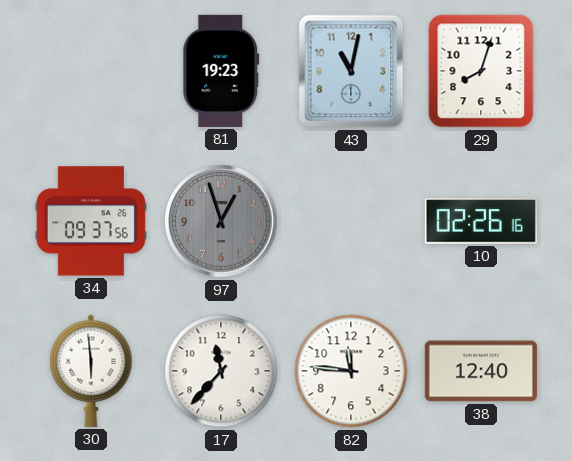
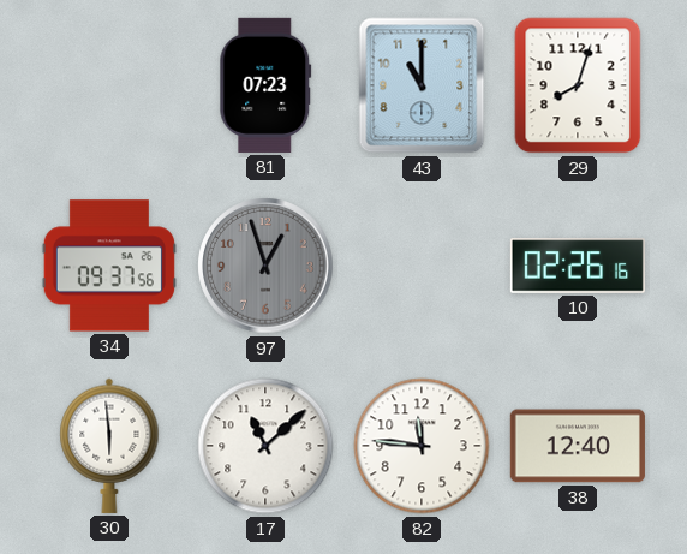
81: 19:23 -> 07:23
43: 11:02 -> 11:00
17: 11:37 -> 11:08
